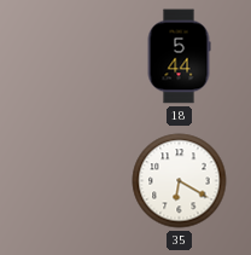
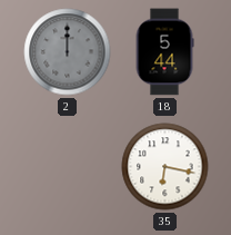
2: none -> 12:00
35: 6:20 -> 6:17
